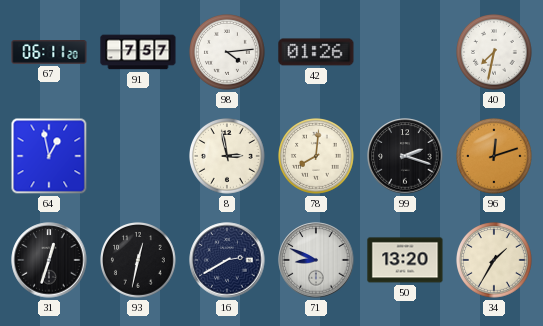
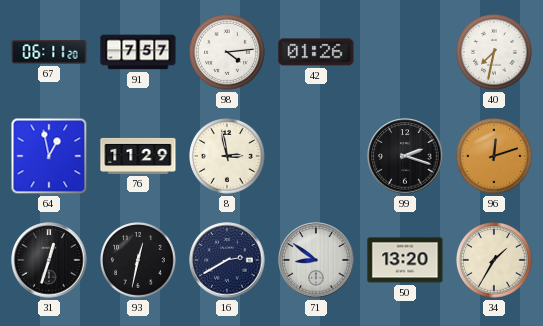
76: none -> 11:29
78: 8:01 -> none
71: 8:49 -> 8:51
